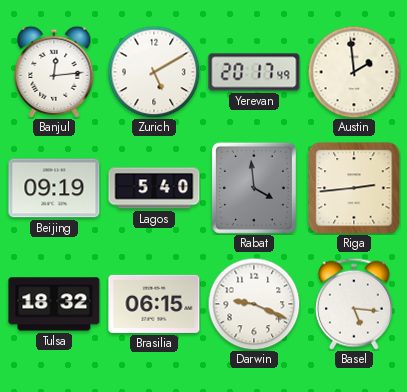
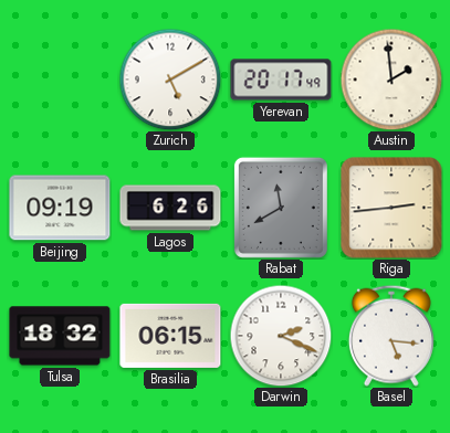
Banjul: 12:14 -> none
Lagos: 5:40 -> 6:26
Rabat: 3:59 -> 11:40
Darwin: 9:19 -> 2:19
